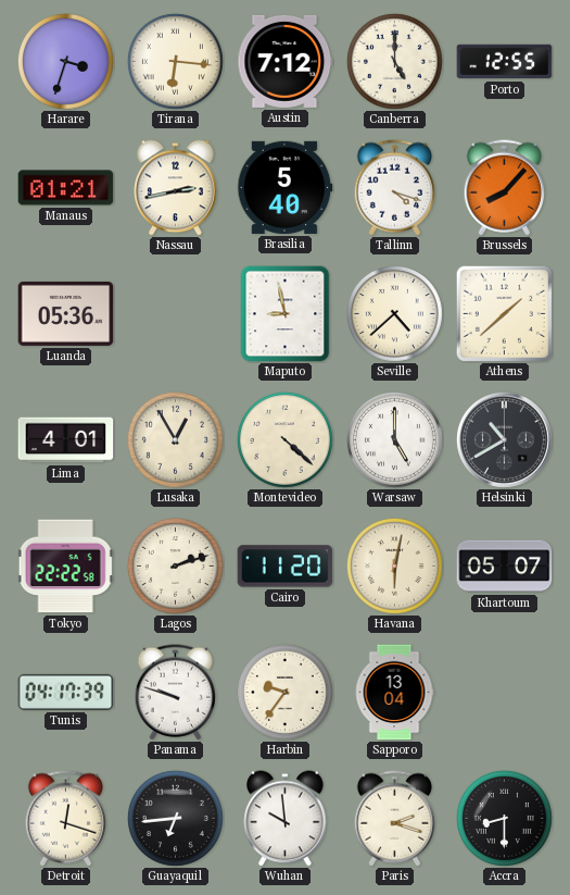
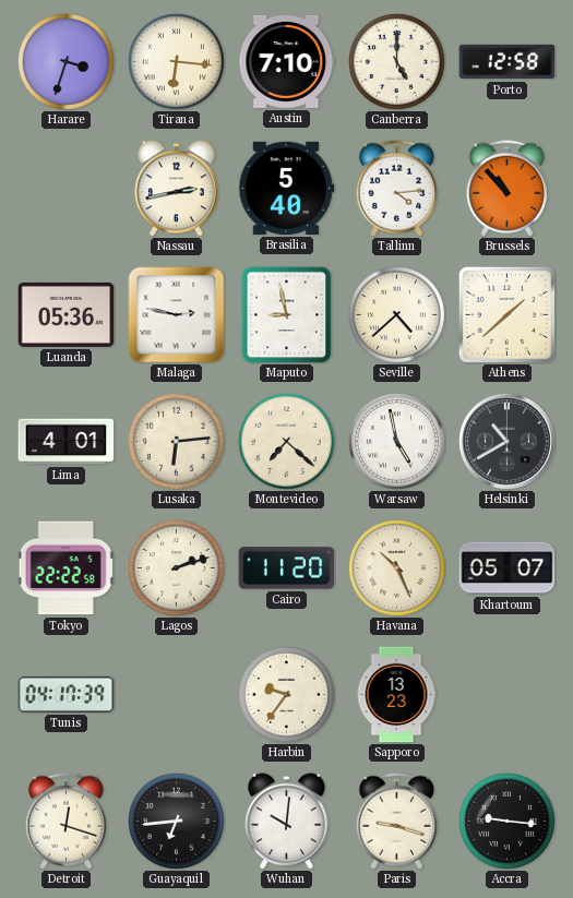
Austin: 7:12 -> 7:10
Porto: 12:55 -> 12:58
Manaus: 01:21 -> none
Tallinn: 4:18 -> 4:14
Brussels: 8:07 -> 10:53
Malaga: none -> 2:47
Lusaka: 12:55 -> 6:14
Montevideo: 4:22 -> 7:22
Warsaw: 5:00 -> 4:58
Havana: 6:02 -> 10:26
Panama: 9:48 -> none
Sapporo: 13:04 -> 13:23
Wuhan: 9:59 -> 10:01
Paris: 2:18 -> 9:18
Accra: 8:30 -> 9:16
